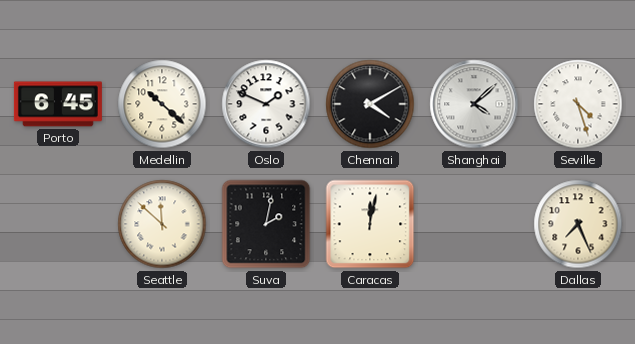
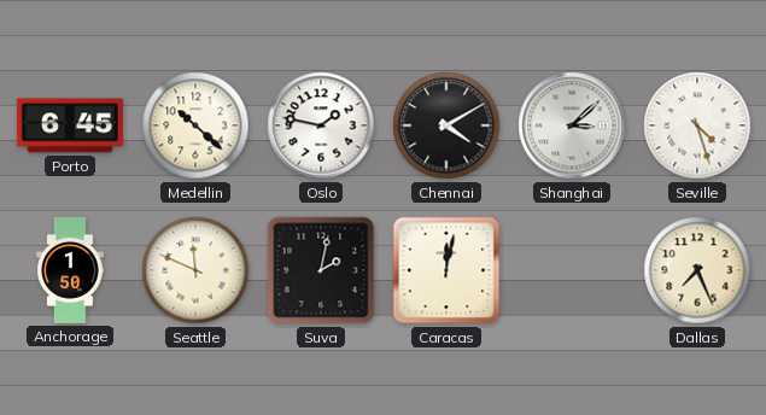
Oslo: 1:49 -> 1:47
Shanghai: 4:08 -> 3:08
Anchorage: none -> 1:50
Seattle: 11:52 -> 11:49
